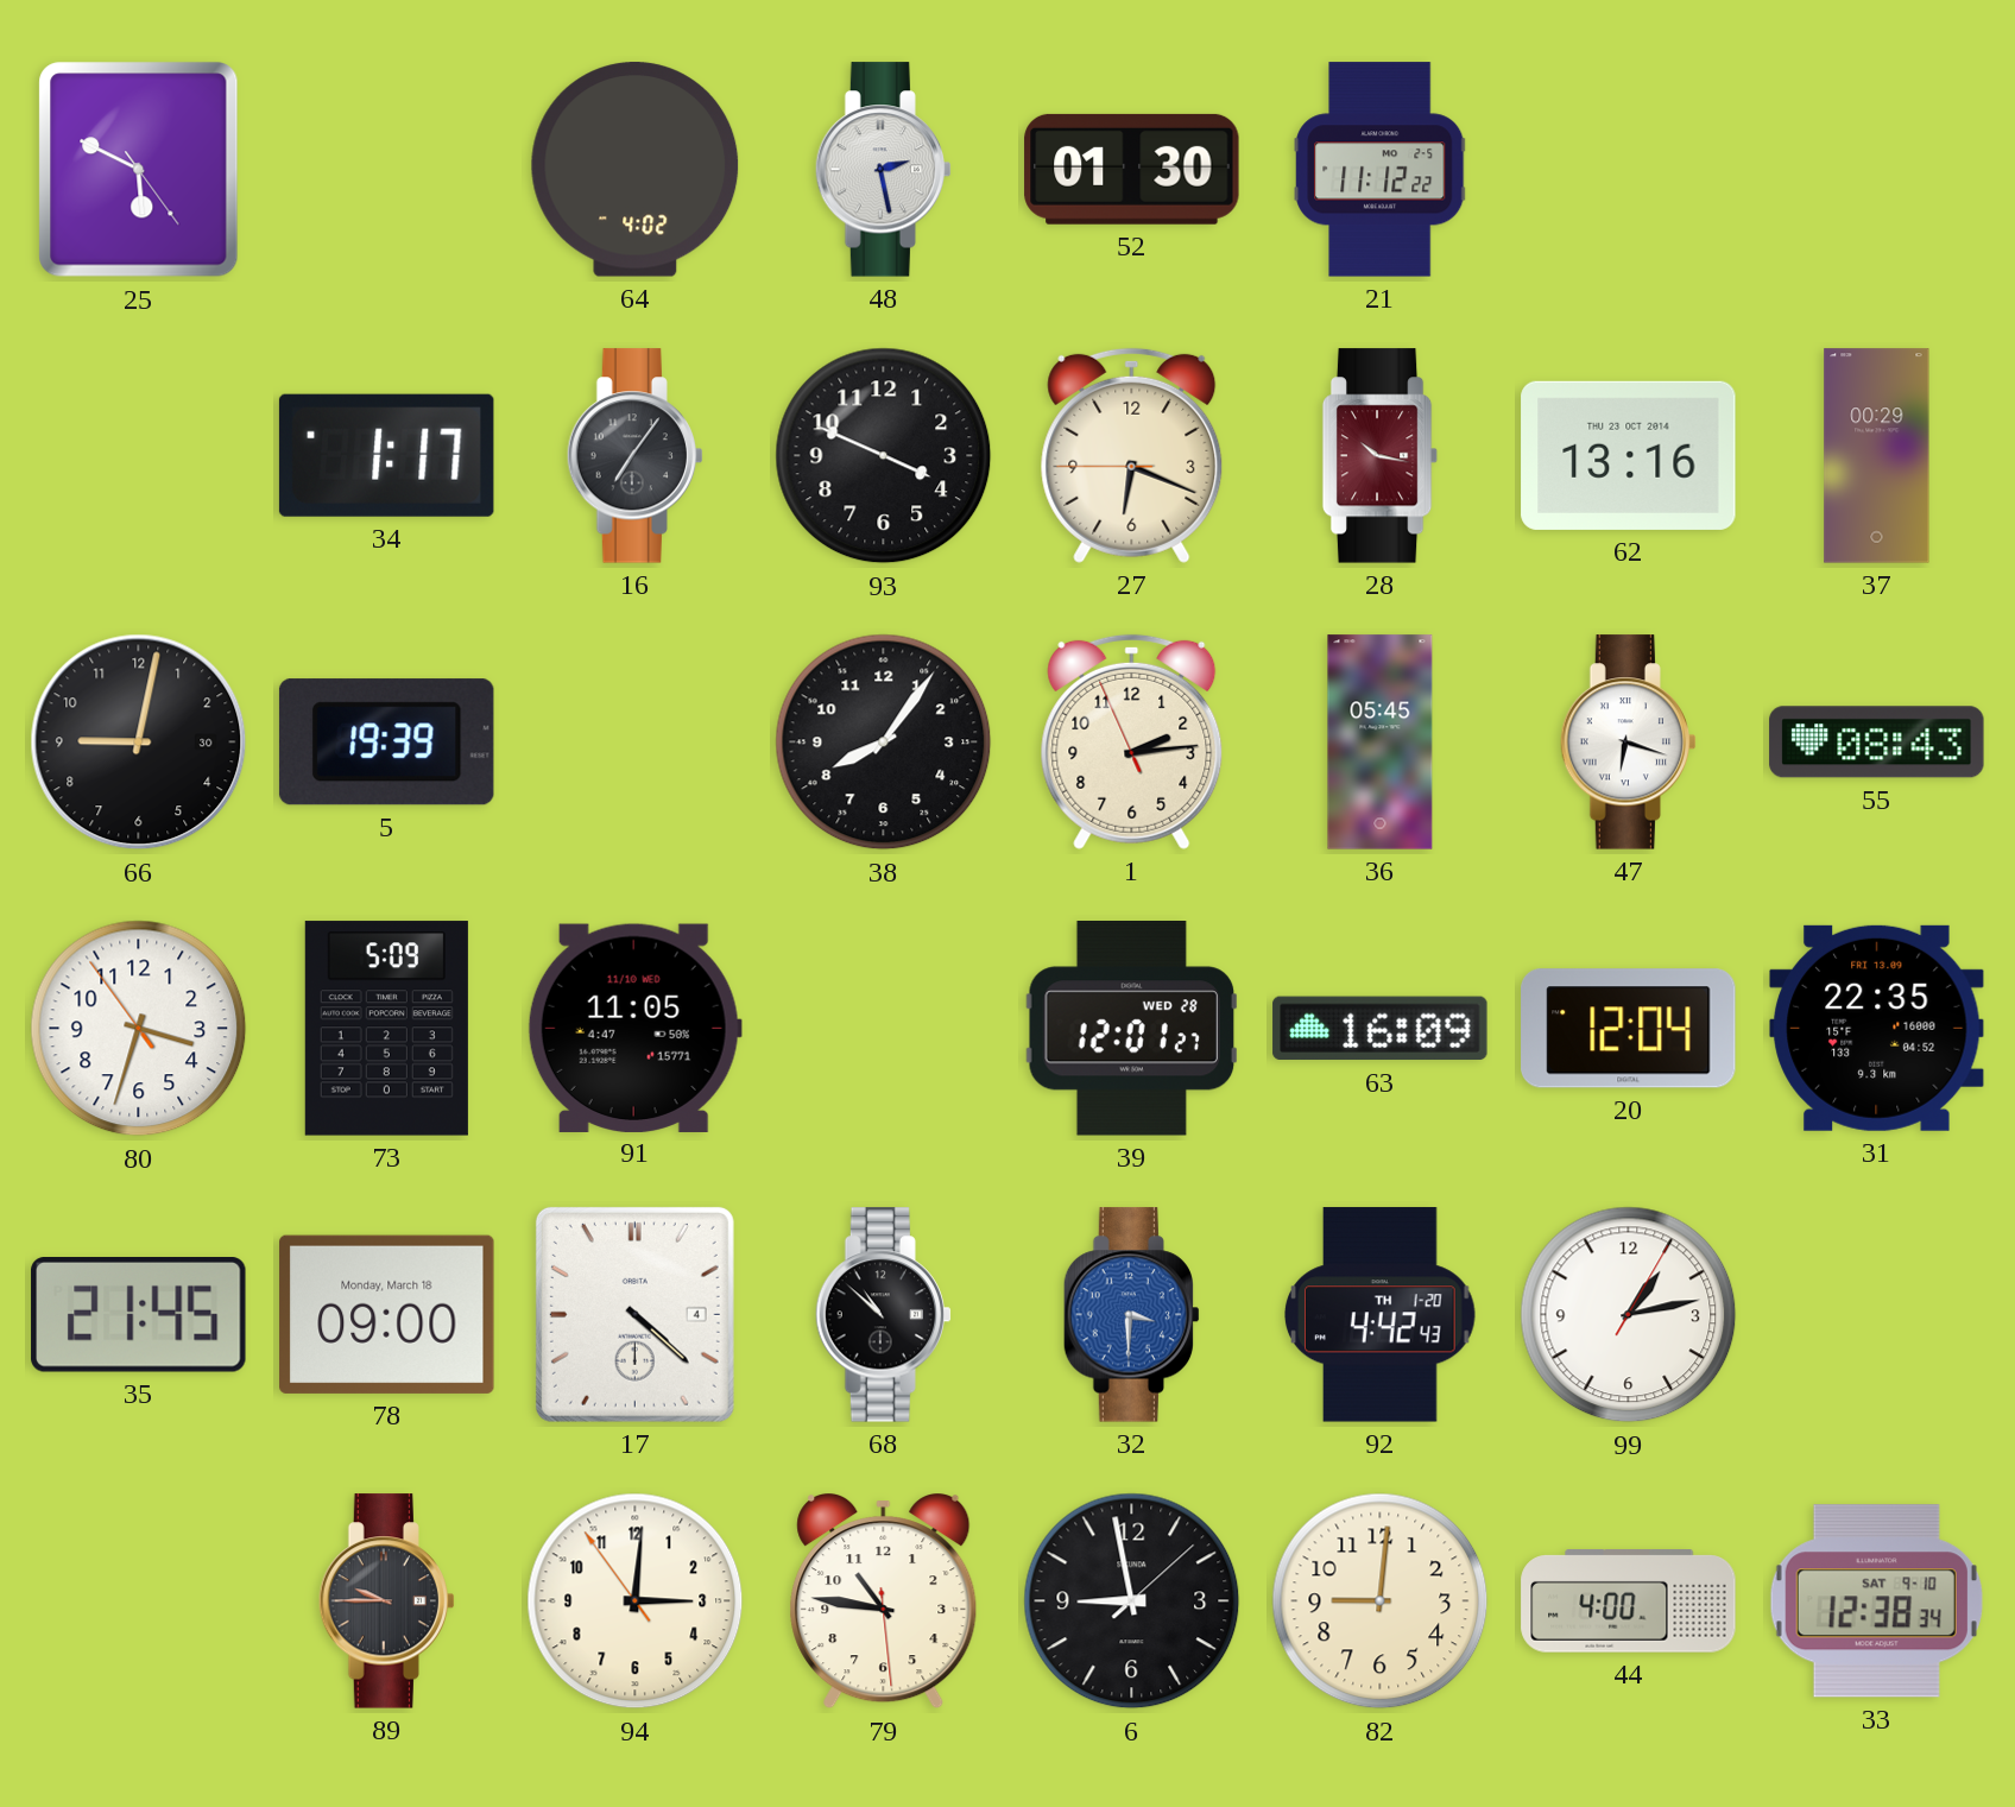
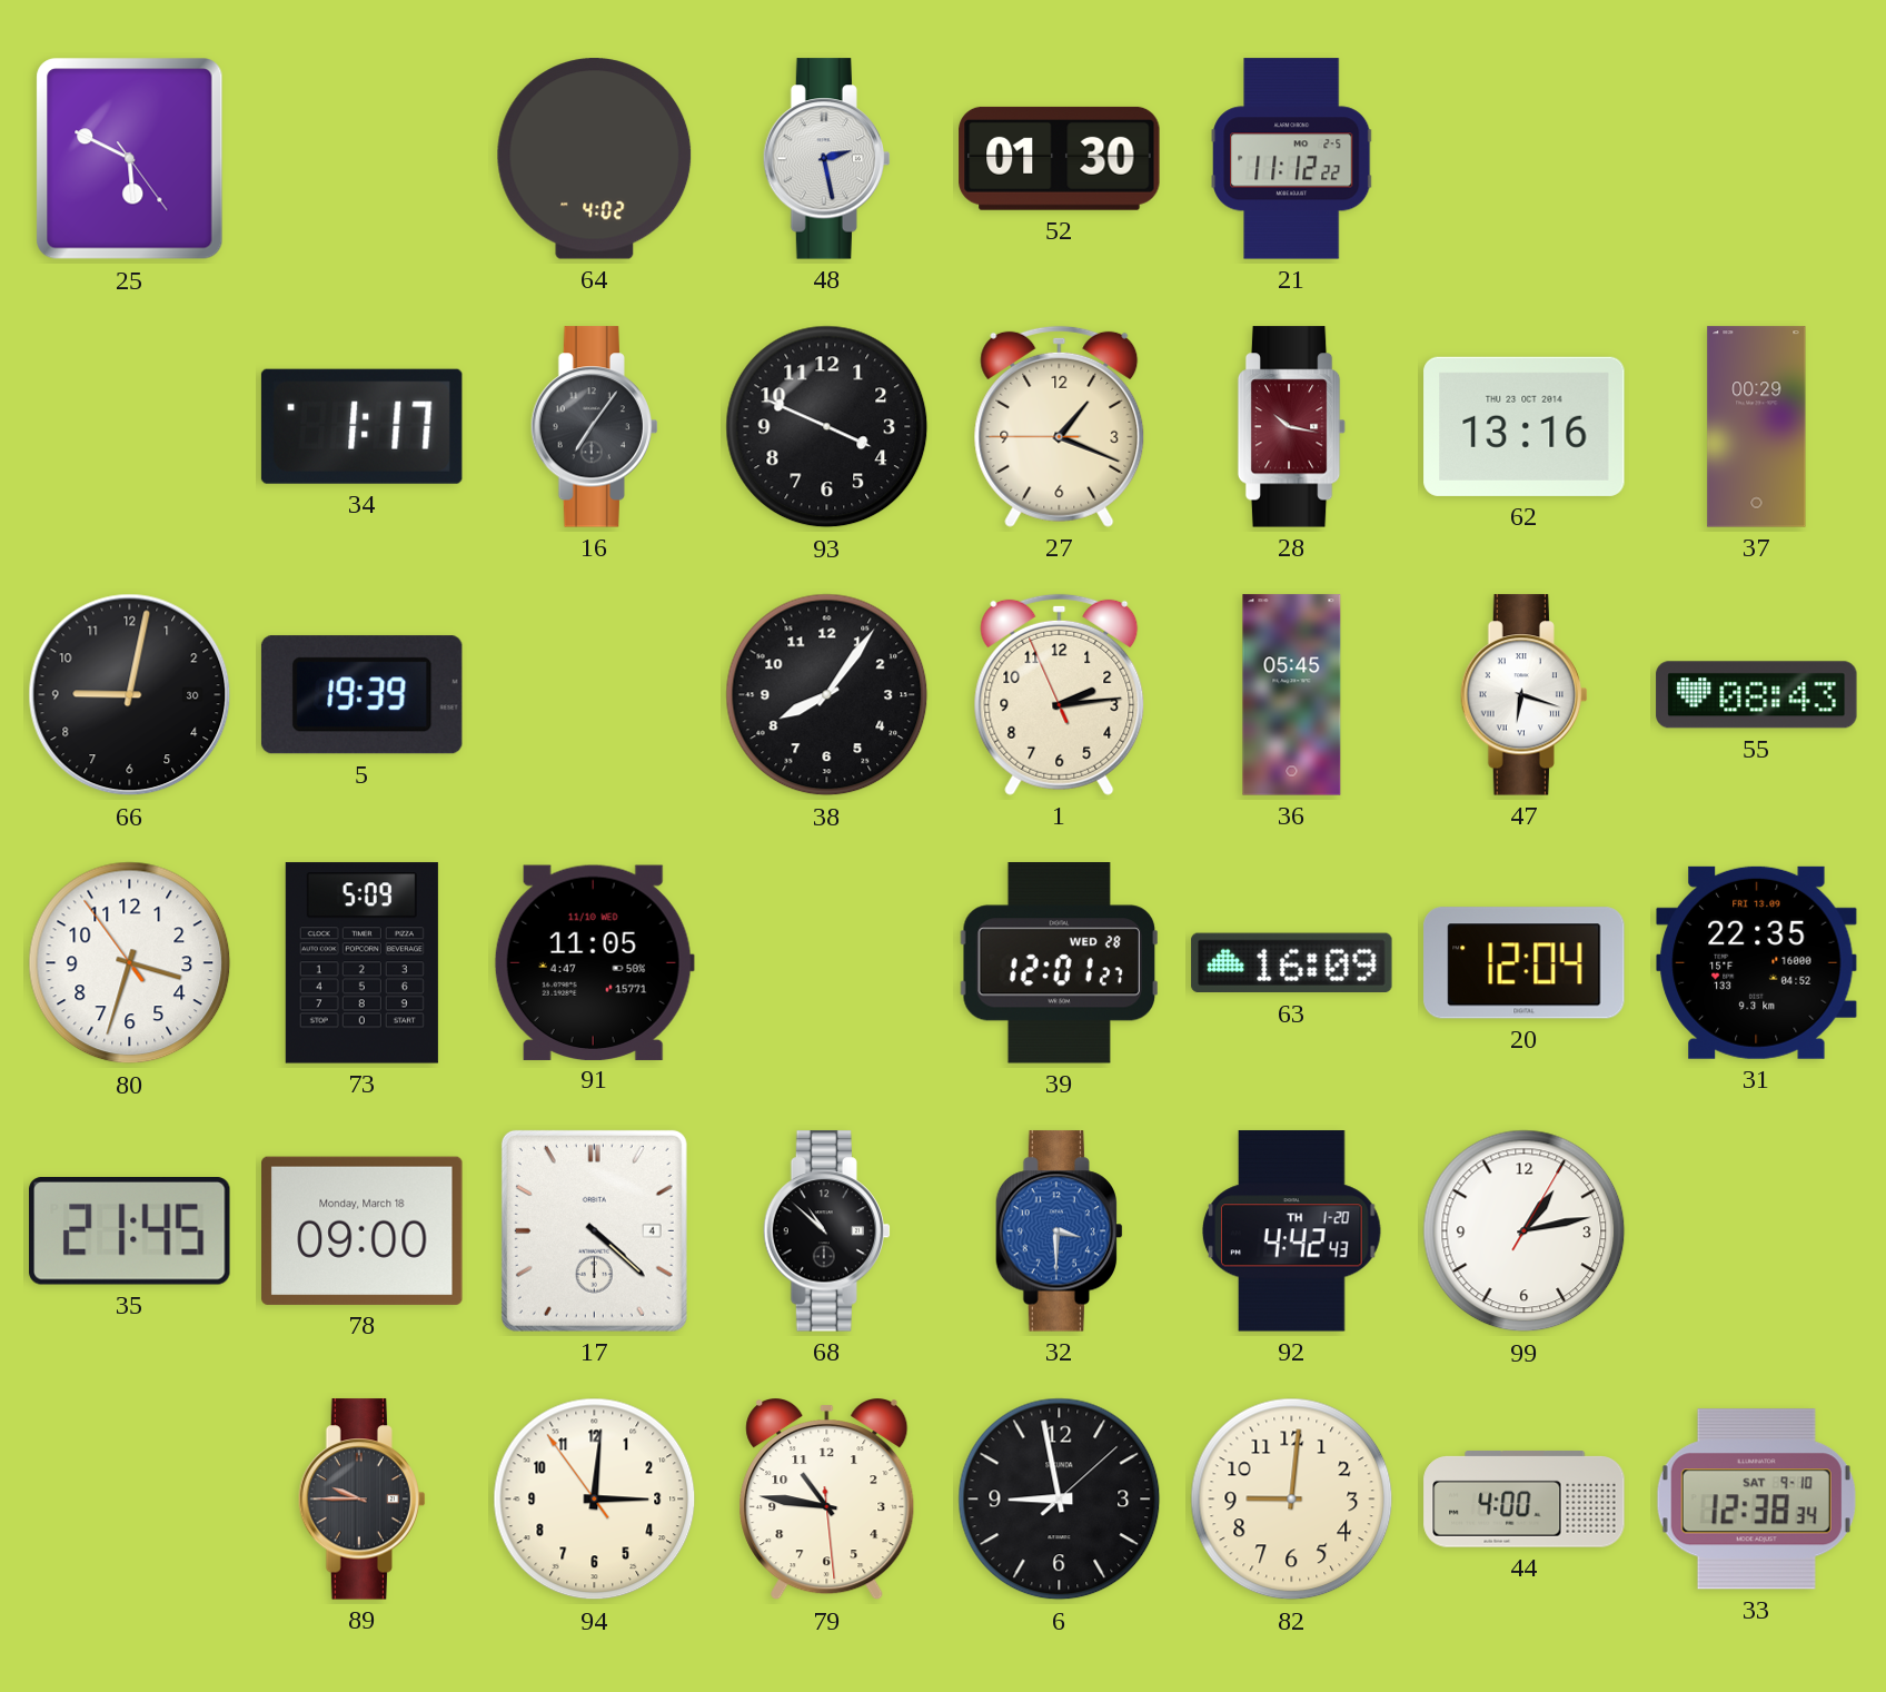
27: 6:18 -> 1:18
